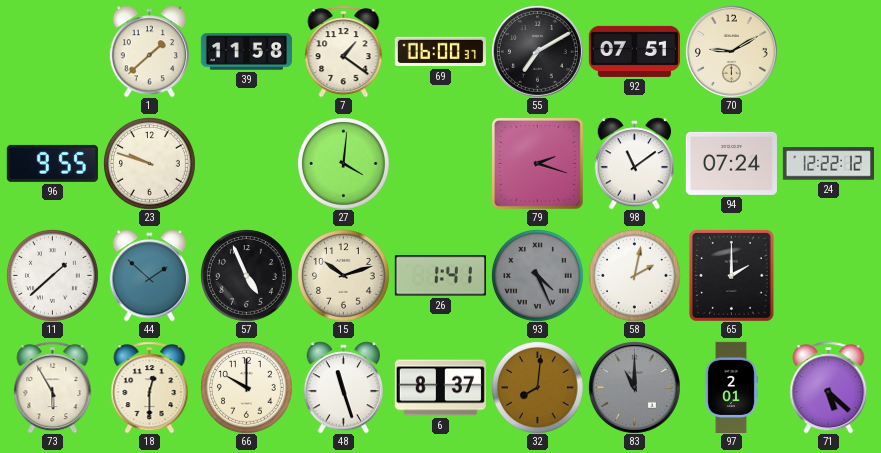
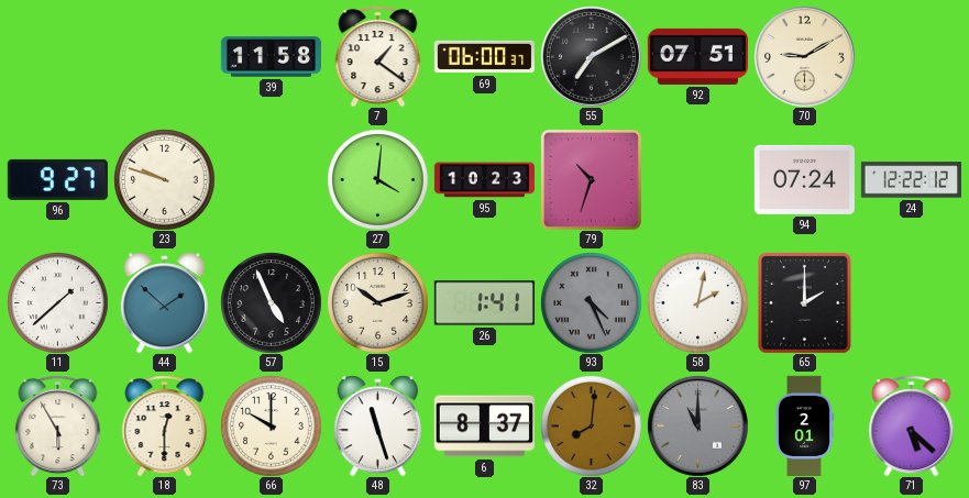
1: 1:38 -> none
96: 9:55 -> 9:27
95: none -> 10:23
79: 2:18 -> 10:33
98: 11:09 -> none
